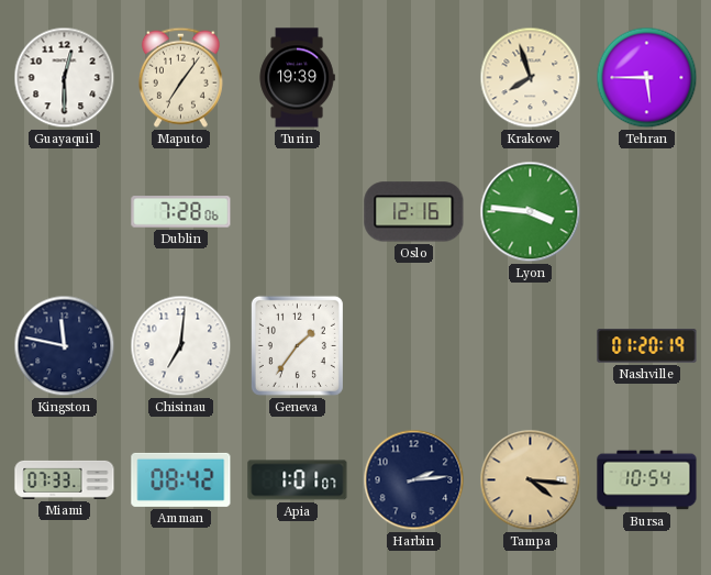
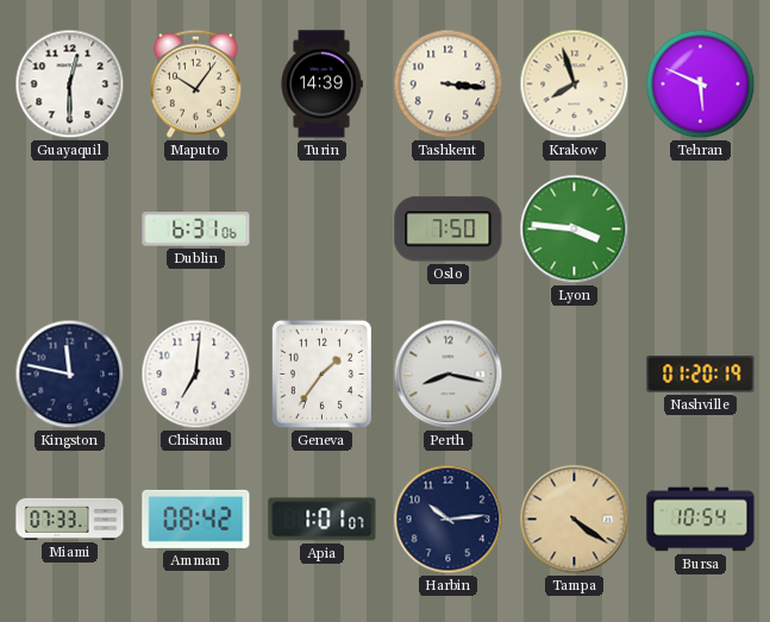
Maputo: 7:06 -> 10:06
Turin: 19:39 -> 14:39
Tashkent: none -> 3:16
Tehran: 5:45 -> 5:49
Dublin: 7:28 -> 6:31
Oslo: 12:16 -> 7:50
Perth: none -> 8:17
Harbin: 2:14 -> 10:14
Tampa: 4:16 -> 4:21
